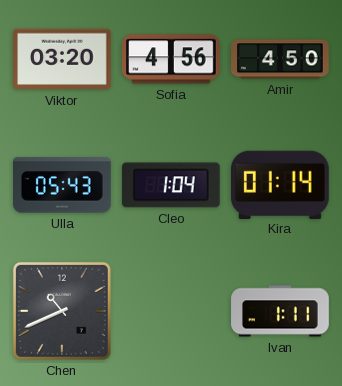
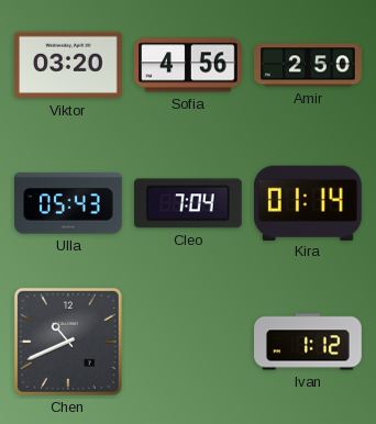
Amir: 4:50 -> 2:50
Cleo: 1:04 -> 7:04
Ivan: 1:11 -> 1:12
